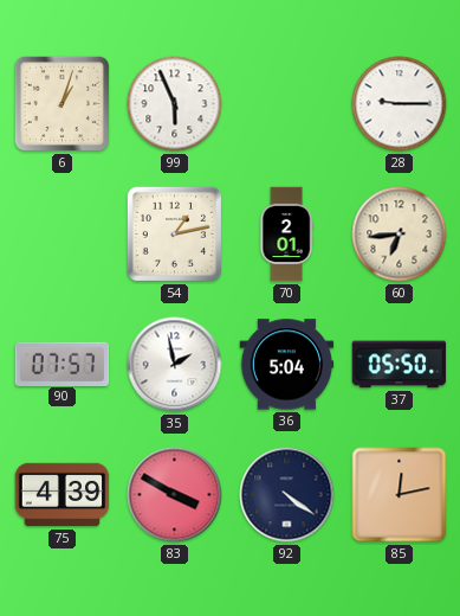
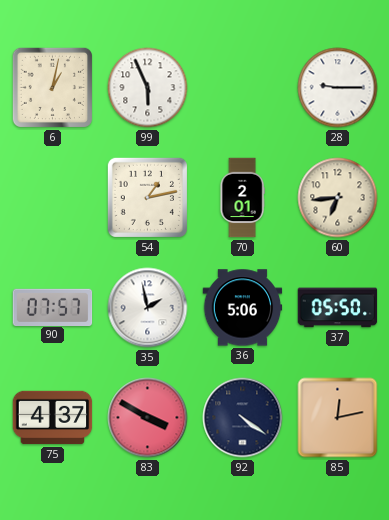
6: 1:03 -> 1:02
36: 5:04 -> 5:06
75: 4:39 -> 4:37
